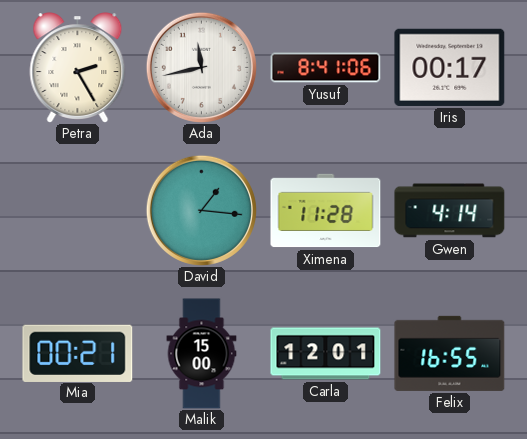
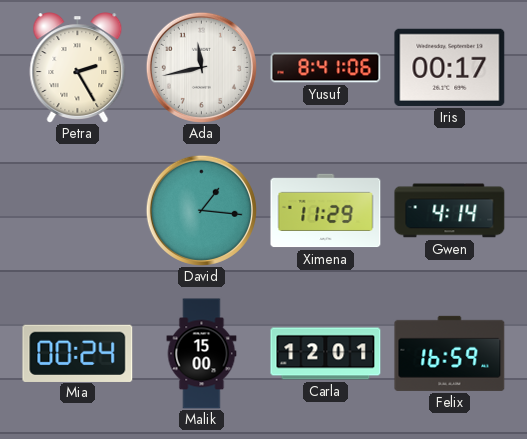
Ximena: 11:28 -> 11:29
Mia: 00:21 -> 00:24
Felix: 16:55 -> 16:59
